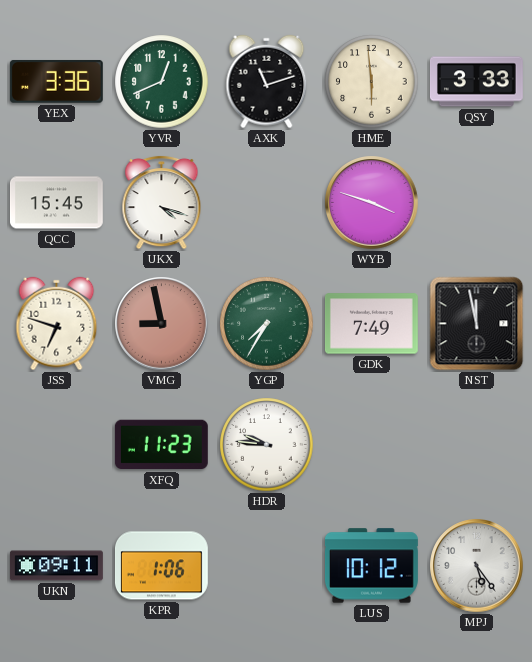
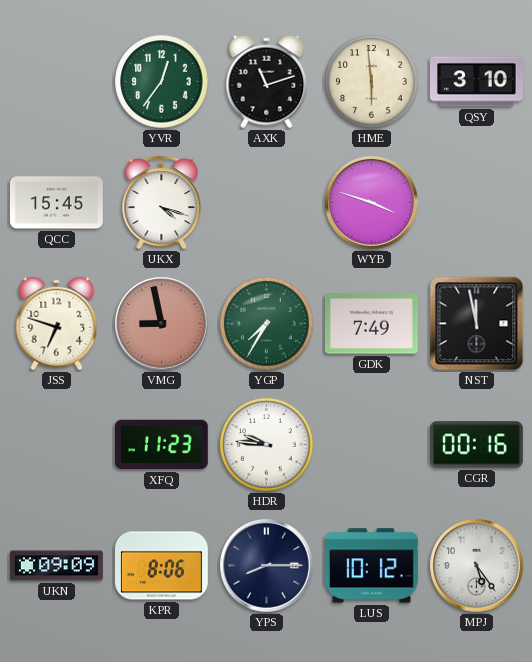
YEX: 3:36 -> none
YVR: 12:41 -> 12:36
QSY: 3:33 -> 3:10
CGR: none -> 00:16
UKN: 09:11 -> 09:09
KPR: 1:06 -> 8:06
YPS: none -> 8:15
